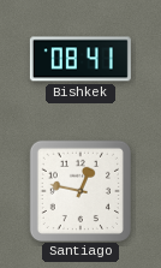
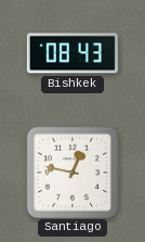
Bishkek: 08:41 -> 08:43
